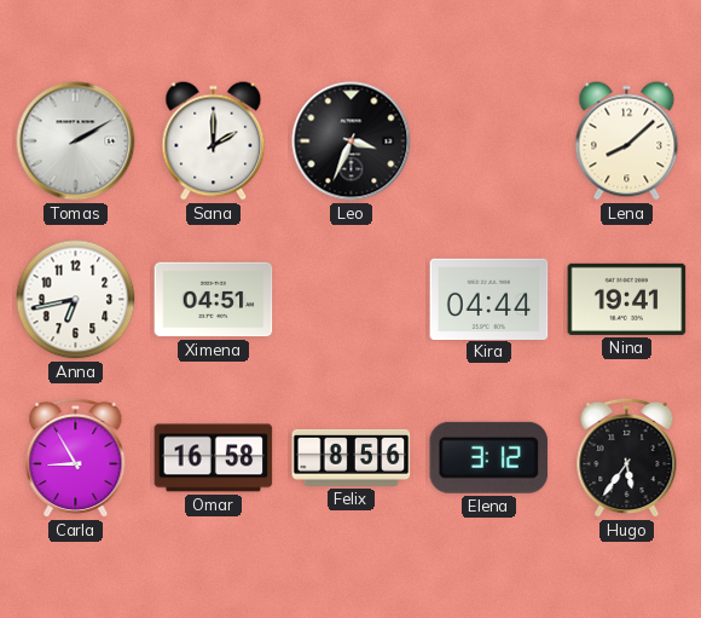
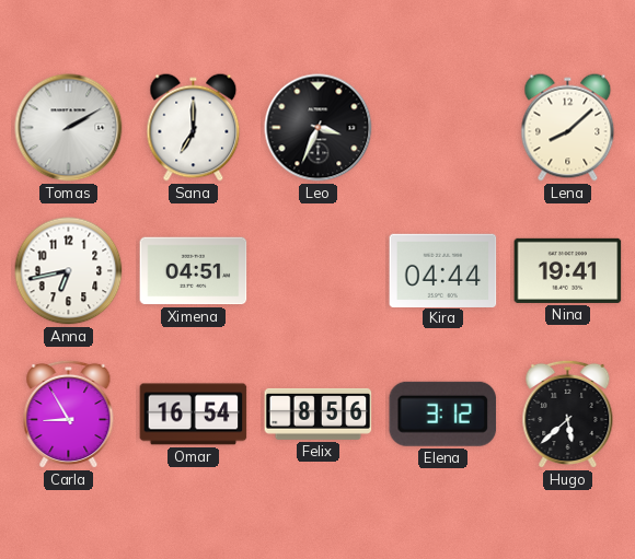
Sana: 2:00 -> 7:00
Omar: 16:58 -> 16:54
Hugo: 5:36 -> 5:38
